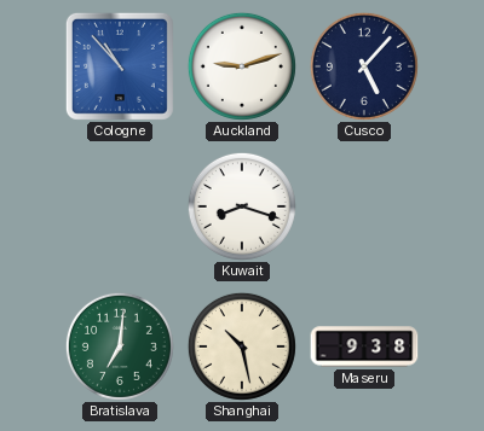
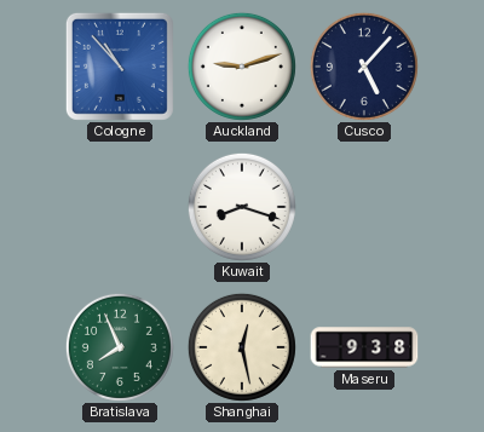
Bratislava: 7:01 -> 7:56
Shanghai: 10:28 -> 12:28
